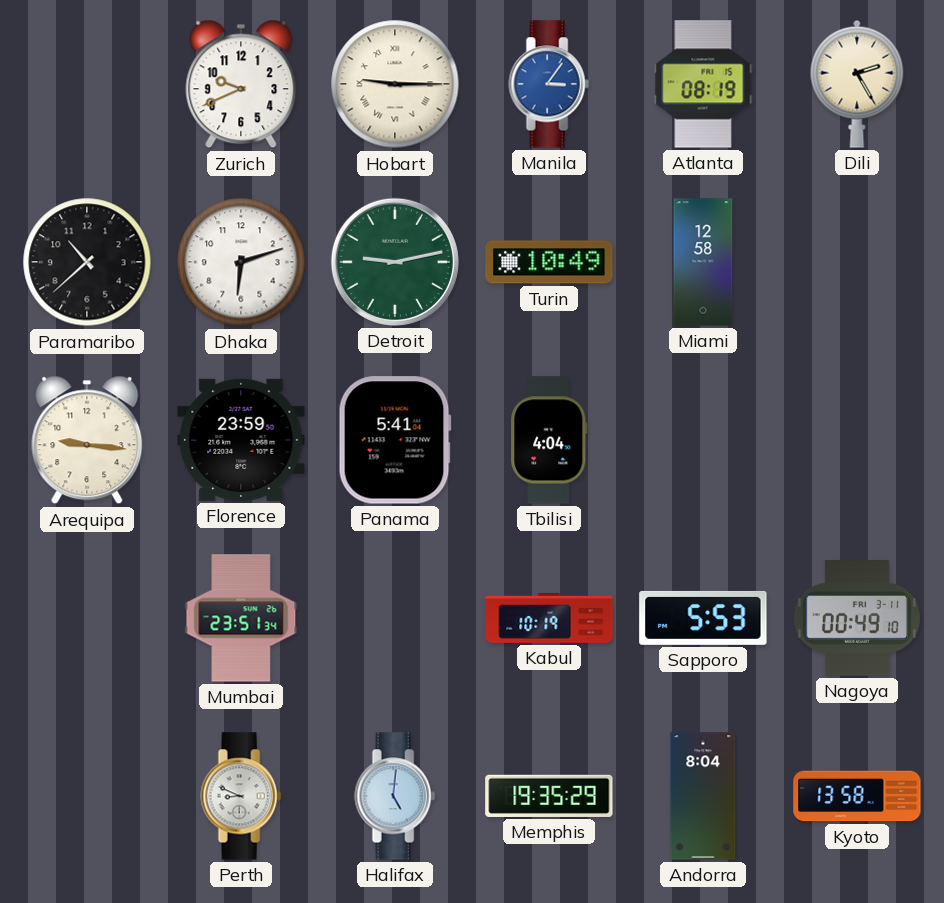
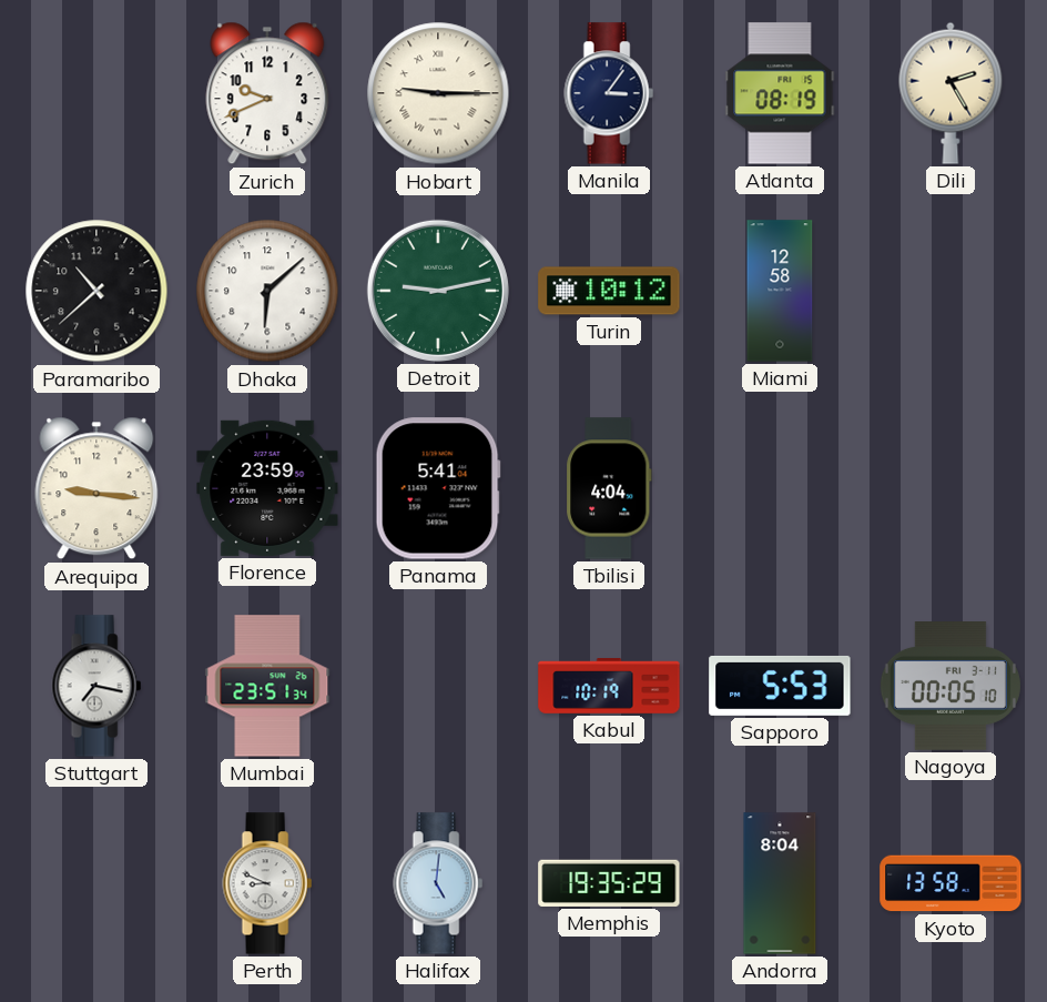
Manila dial: blue -> navy
Dhaka: 6:12 -> 6:08
Turin: 10:49 -> 10:12
Stuttgart: none -> 7:17
Nagoya: 00:49 -> 00:05
